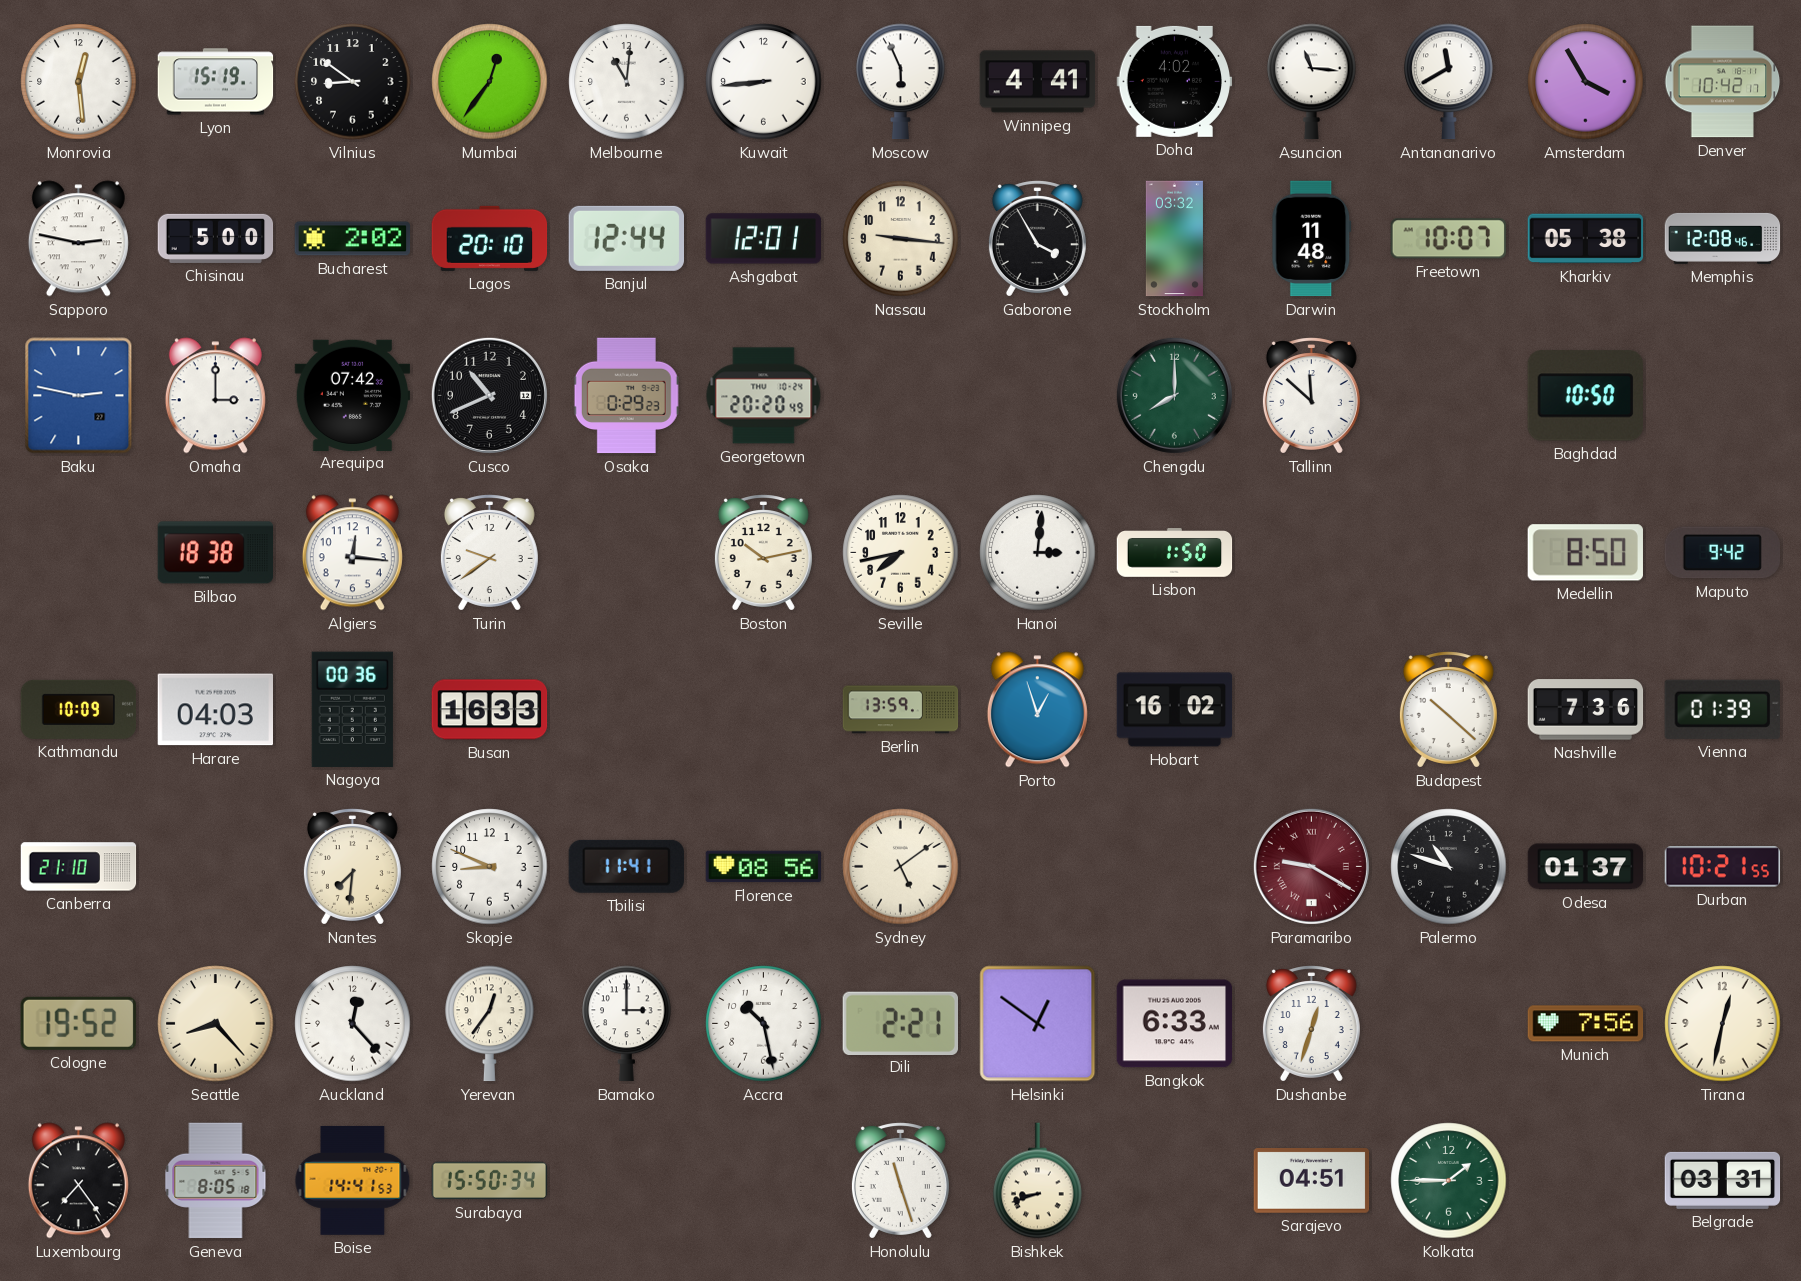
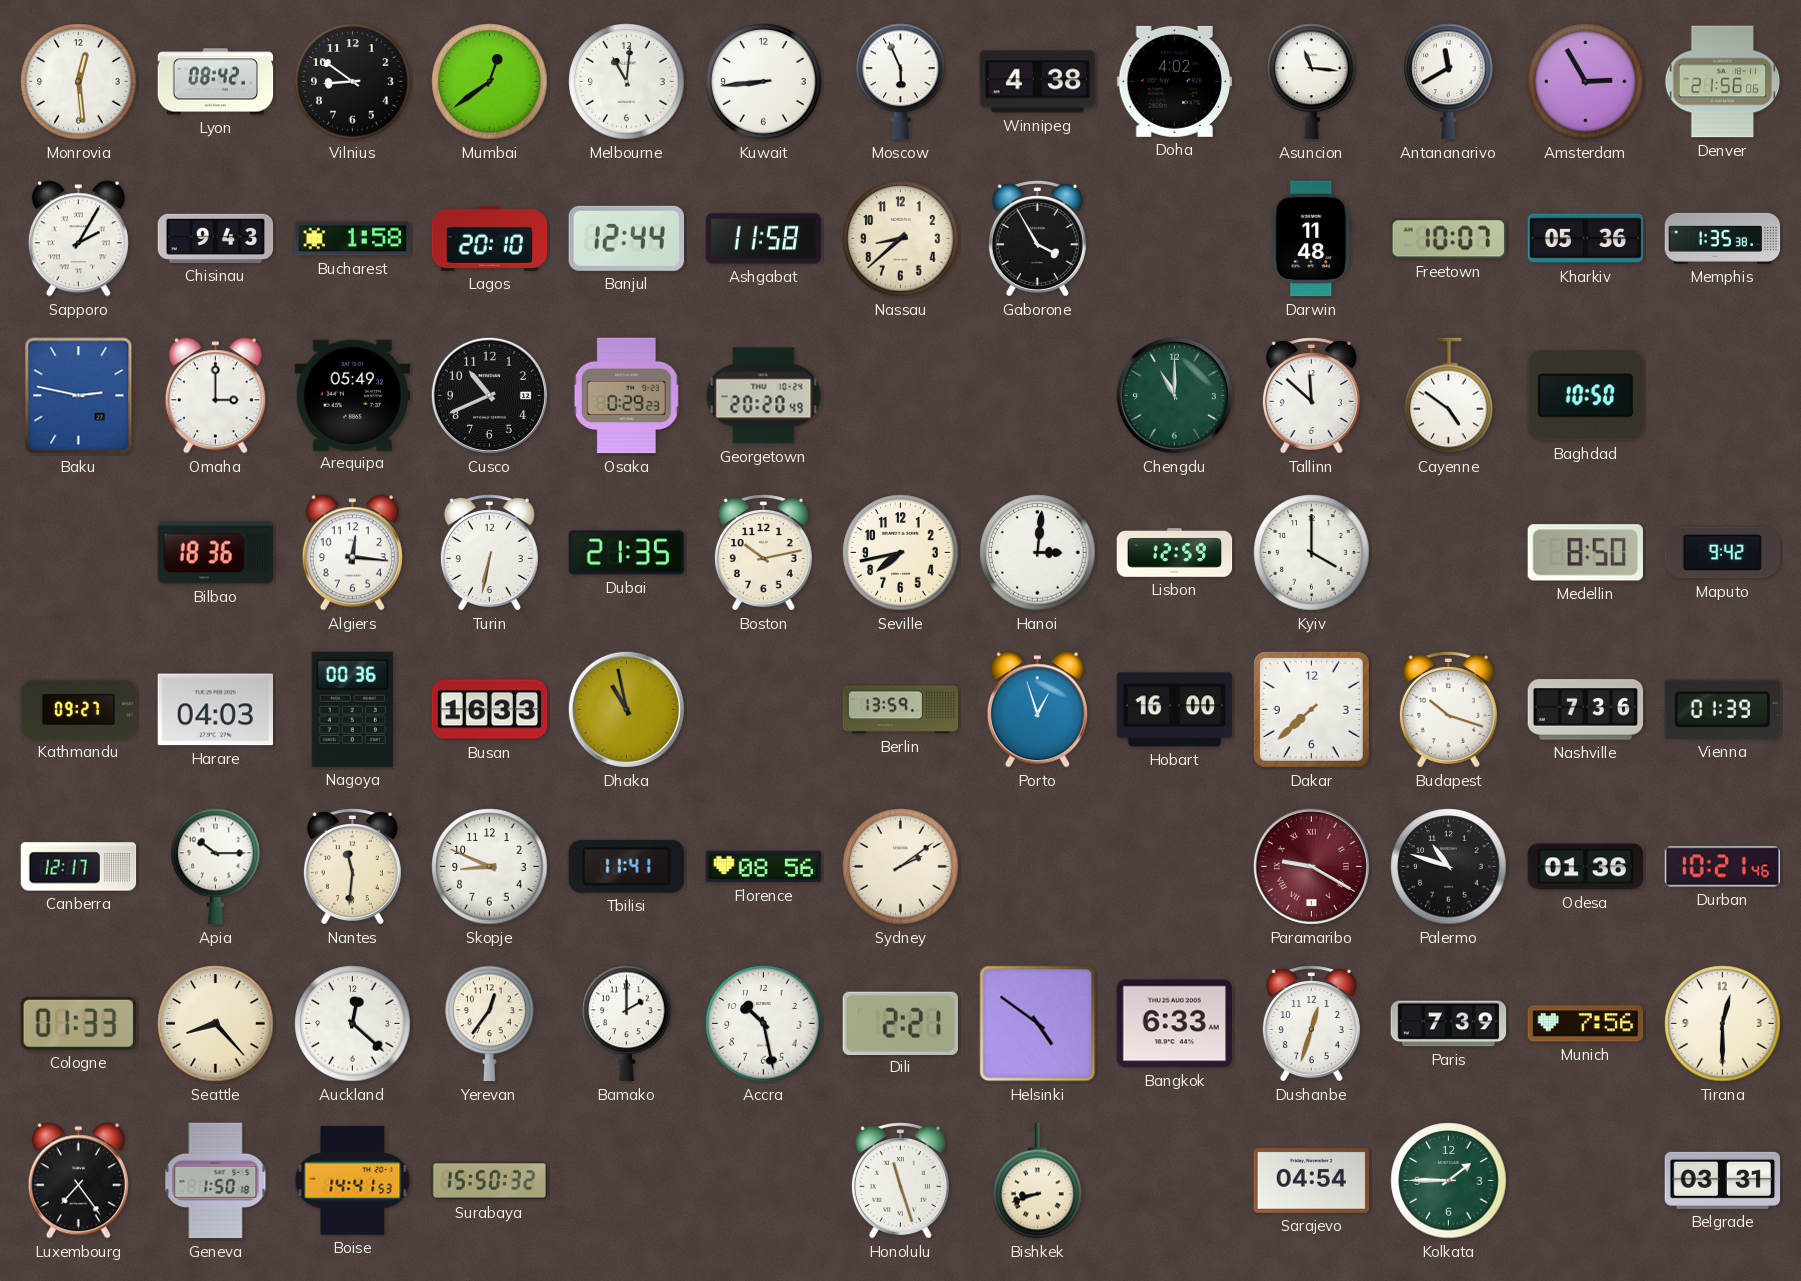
Lyon: 15:19 -> 08:42
Mumbai: 12:36 -> 12:39
Winnipeg: 4:41 -> 4:38
Amsterdam: 3:55 -> 2:55
Denver: 10:42 -> 21:56
Sapporo: 2:47 -> 2:05
Chisinau: 5:00 -> 9:43
Bucharest: 2:02 -> 1:58
Ashgabat: 12:01 -> 11:58
Nassau: 9:16 -> 8:38
Stockholm: 03:32 -> none
Kharkiv: 05:38 -> 05:36
Memphis: 12:08 -> 1:35
Arequipa: 07:42 -> 05:49
Chengdu: 8:00 -> 11:00
Cayenne: none -> 4:51
Bilbao: 18:38 -> 18:36
Turin: 9:39 -> 6:32
Dubai: none -> 21:35
Lisbon: 1:50 -> 12:59
Kyiv: none -> 4:00
Kathmandu: 10:09 -> 09:27
Dhaka: none -> 10:58
Hobart: 16:02 -> 16:00
Dakar: none -> 7:38
Budapest: 10:22 -> 10:18
Canberra: 21:10 -> 12:17
Apia: none -> 10:15
Nantes: 7:31 -> 11:31
Sydney: 5:09 -> 2:09
Odesa: 01:37 -> 01:36
Durban: 10:21:55 -> 10:21:46
Cologne: 19:52 -> 01:33
Auckland: 12:23 -> 12:22
Bamako: 3:00 -> 2:00
Helsinki: 12:51 -> 4:51
Paris: none -> 7:39
Tirana: 12:32 -> 12:30
Geneva: 8:05 -> 1:50
Surabaya: 15:50:34 -> 15:50:32
Sarajevo: 04:51 -> 04:54
